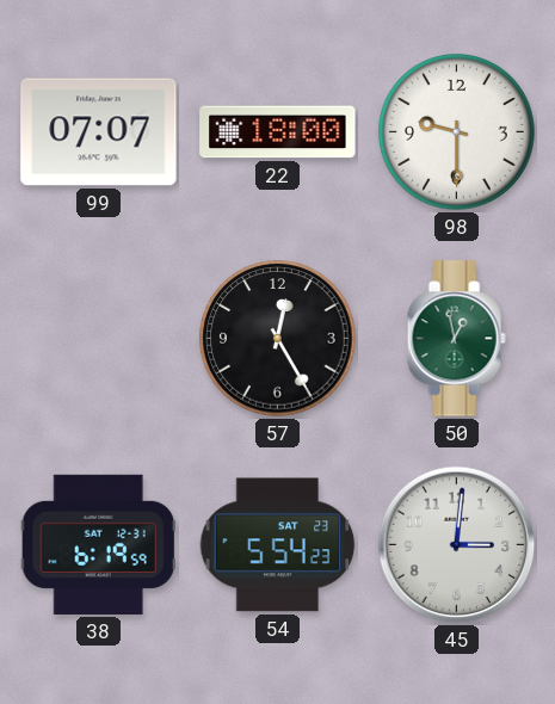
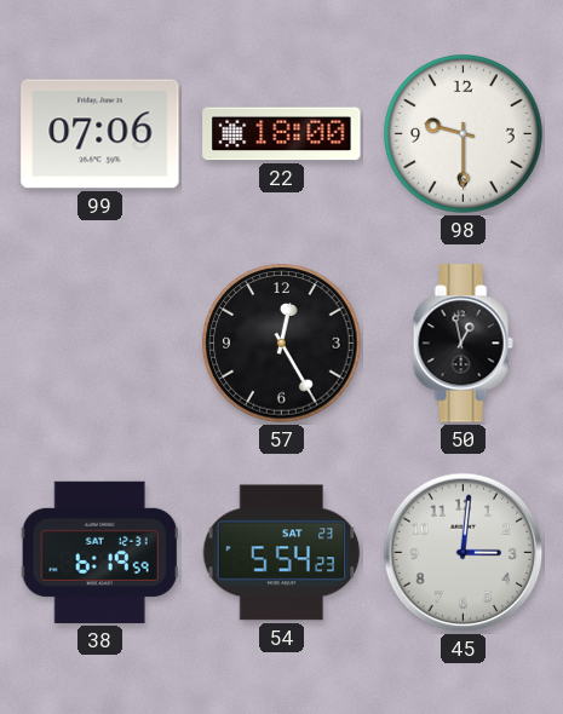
99: 07:07 -> 07:06
50 dial: green -> black
